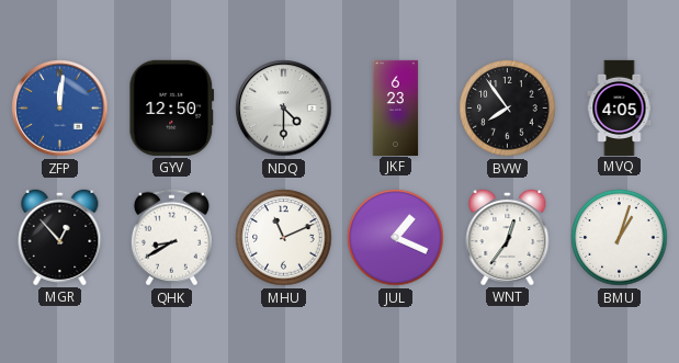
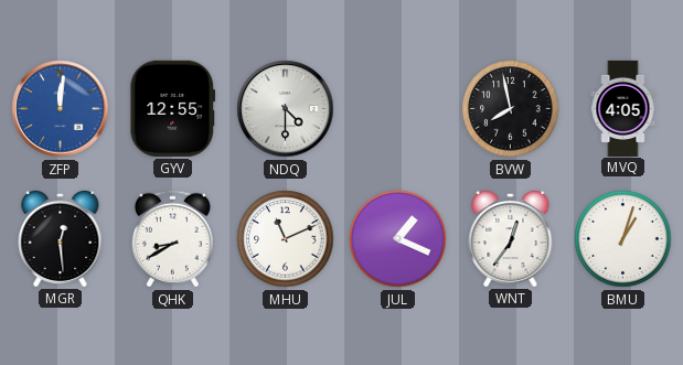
GYV: 12:50 -> 12:55
JKF: 6:23 -> none
BVW: 7:54 -> 7:58
MGR: 12:53 -> 12:29
